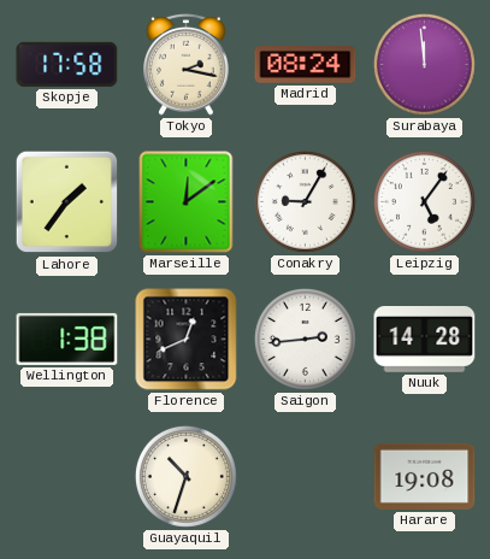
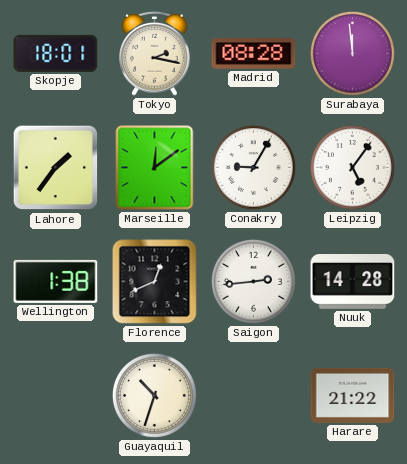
Skopje: 17:58 -> 18:01
Madrid: 08:24 -> 08:28
Harare: 19:08 -> 21:22
